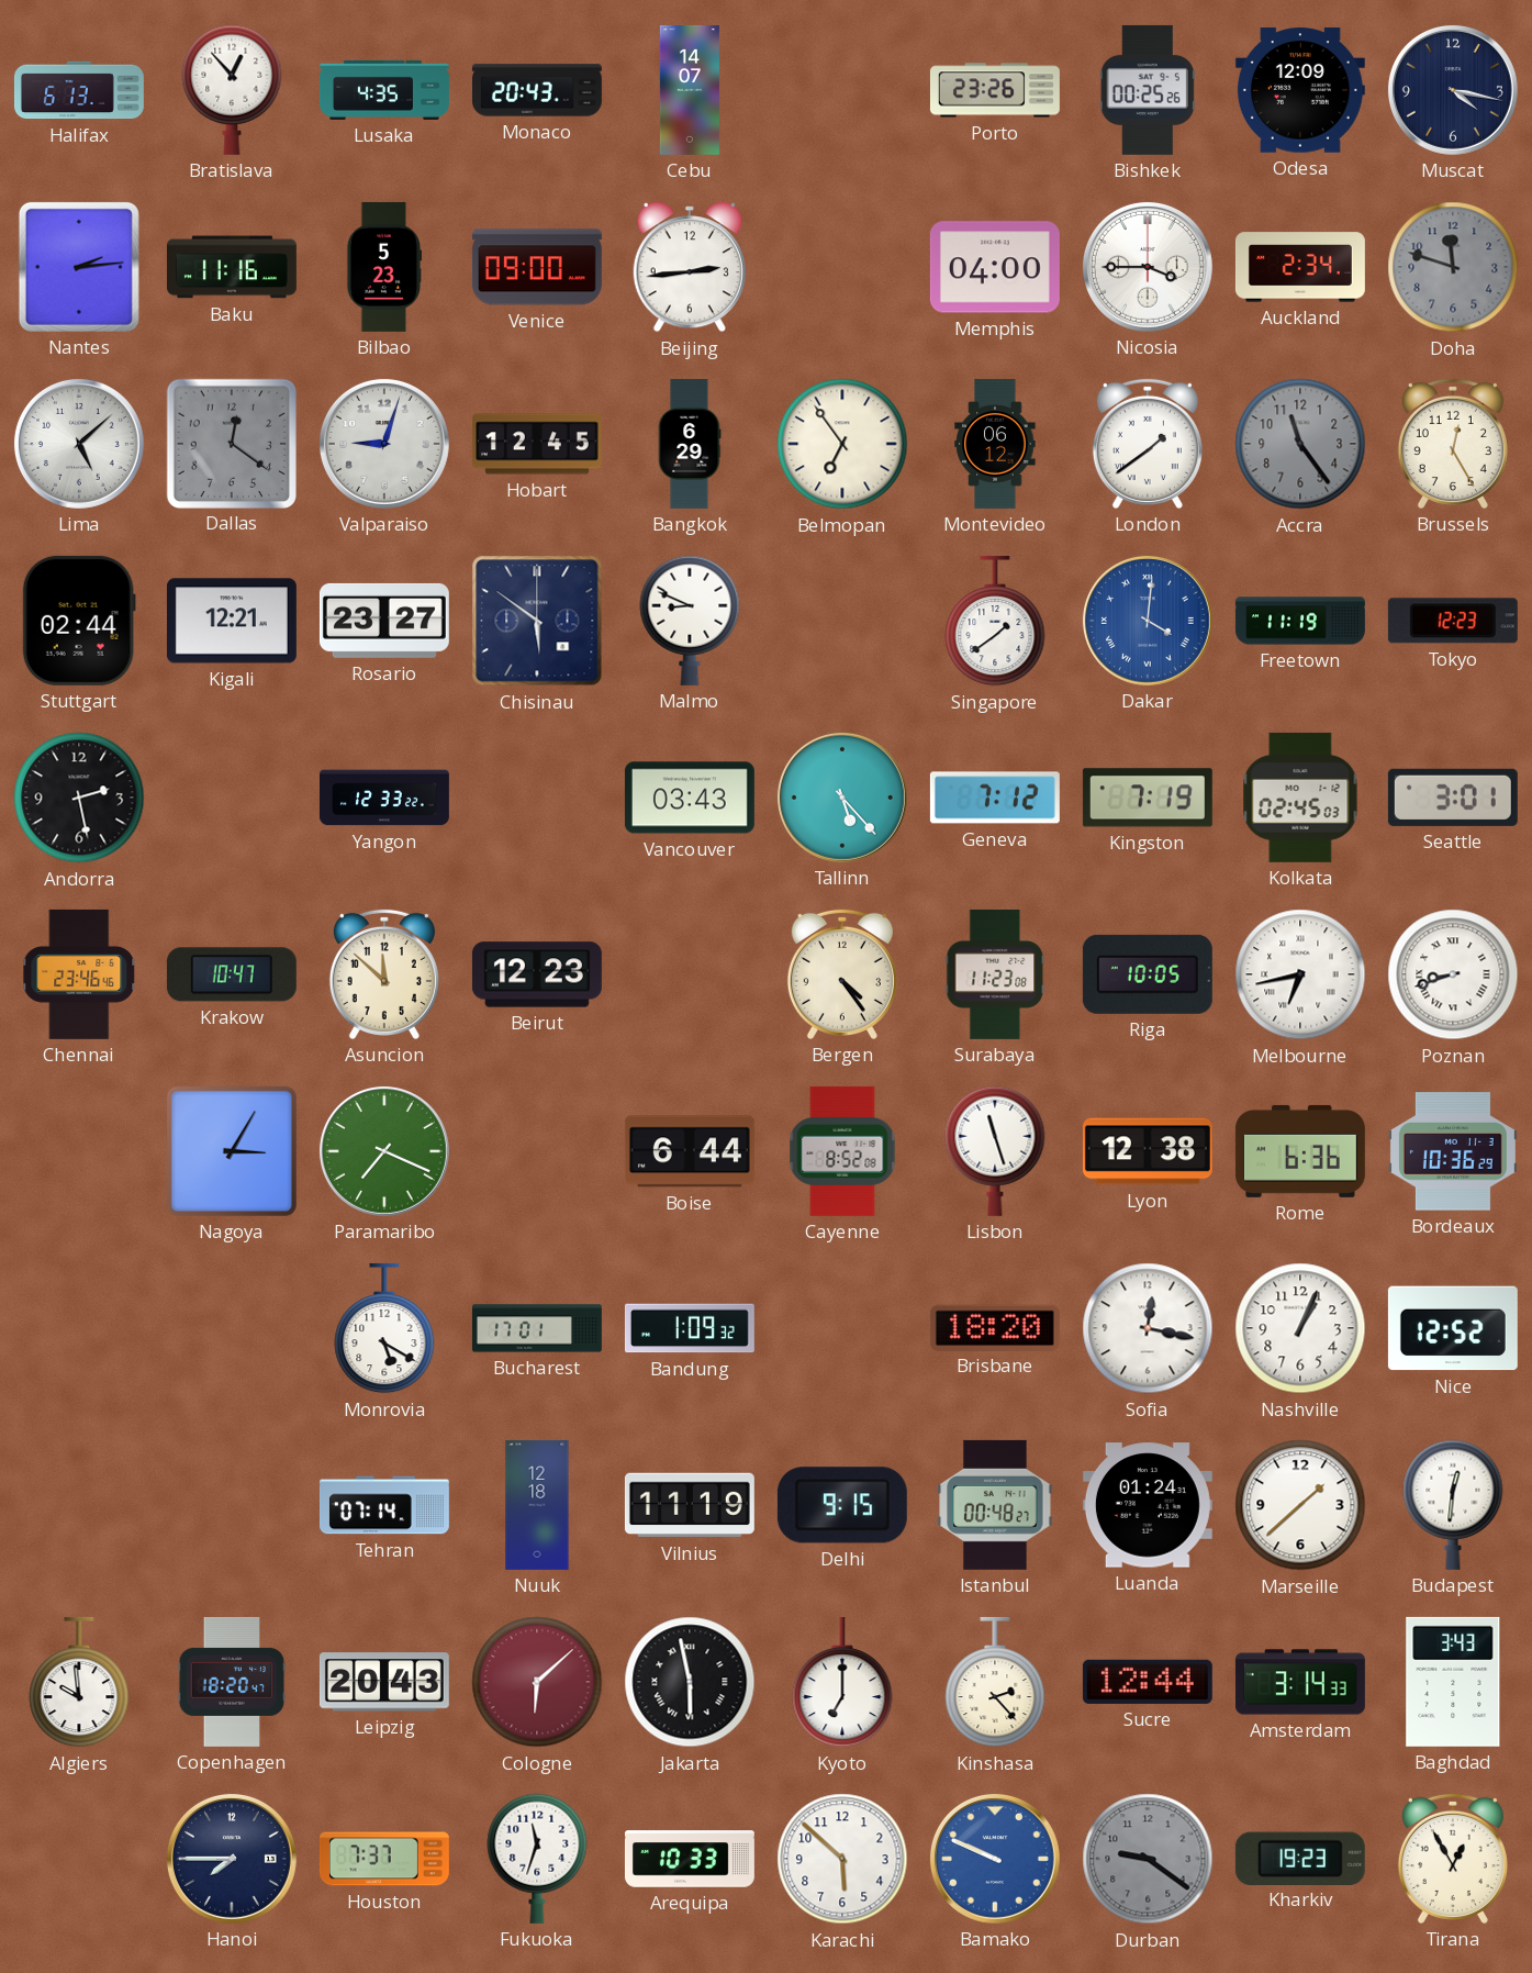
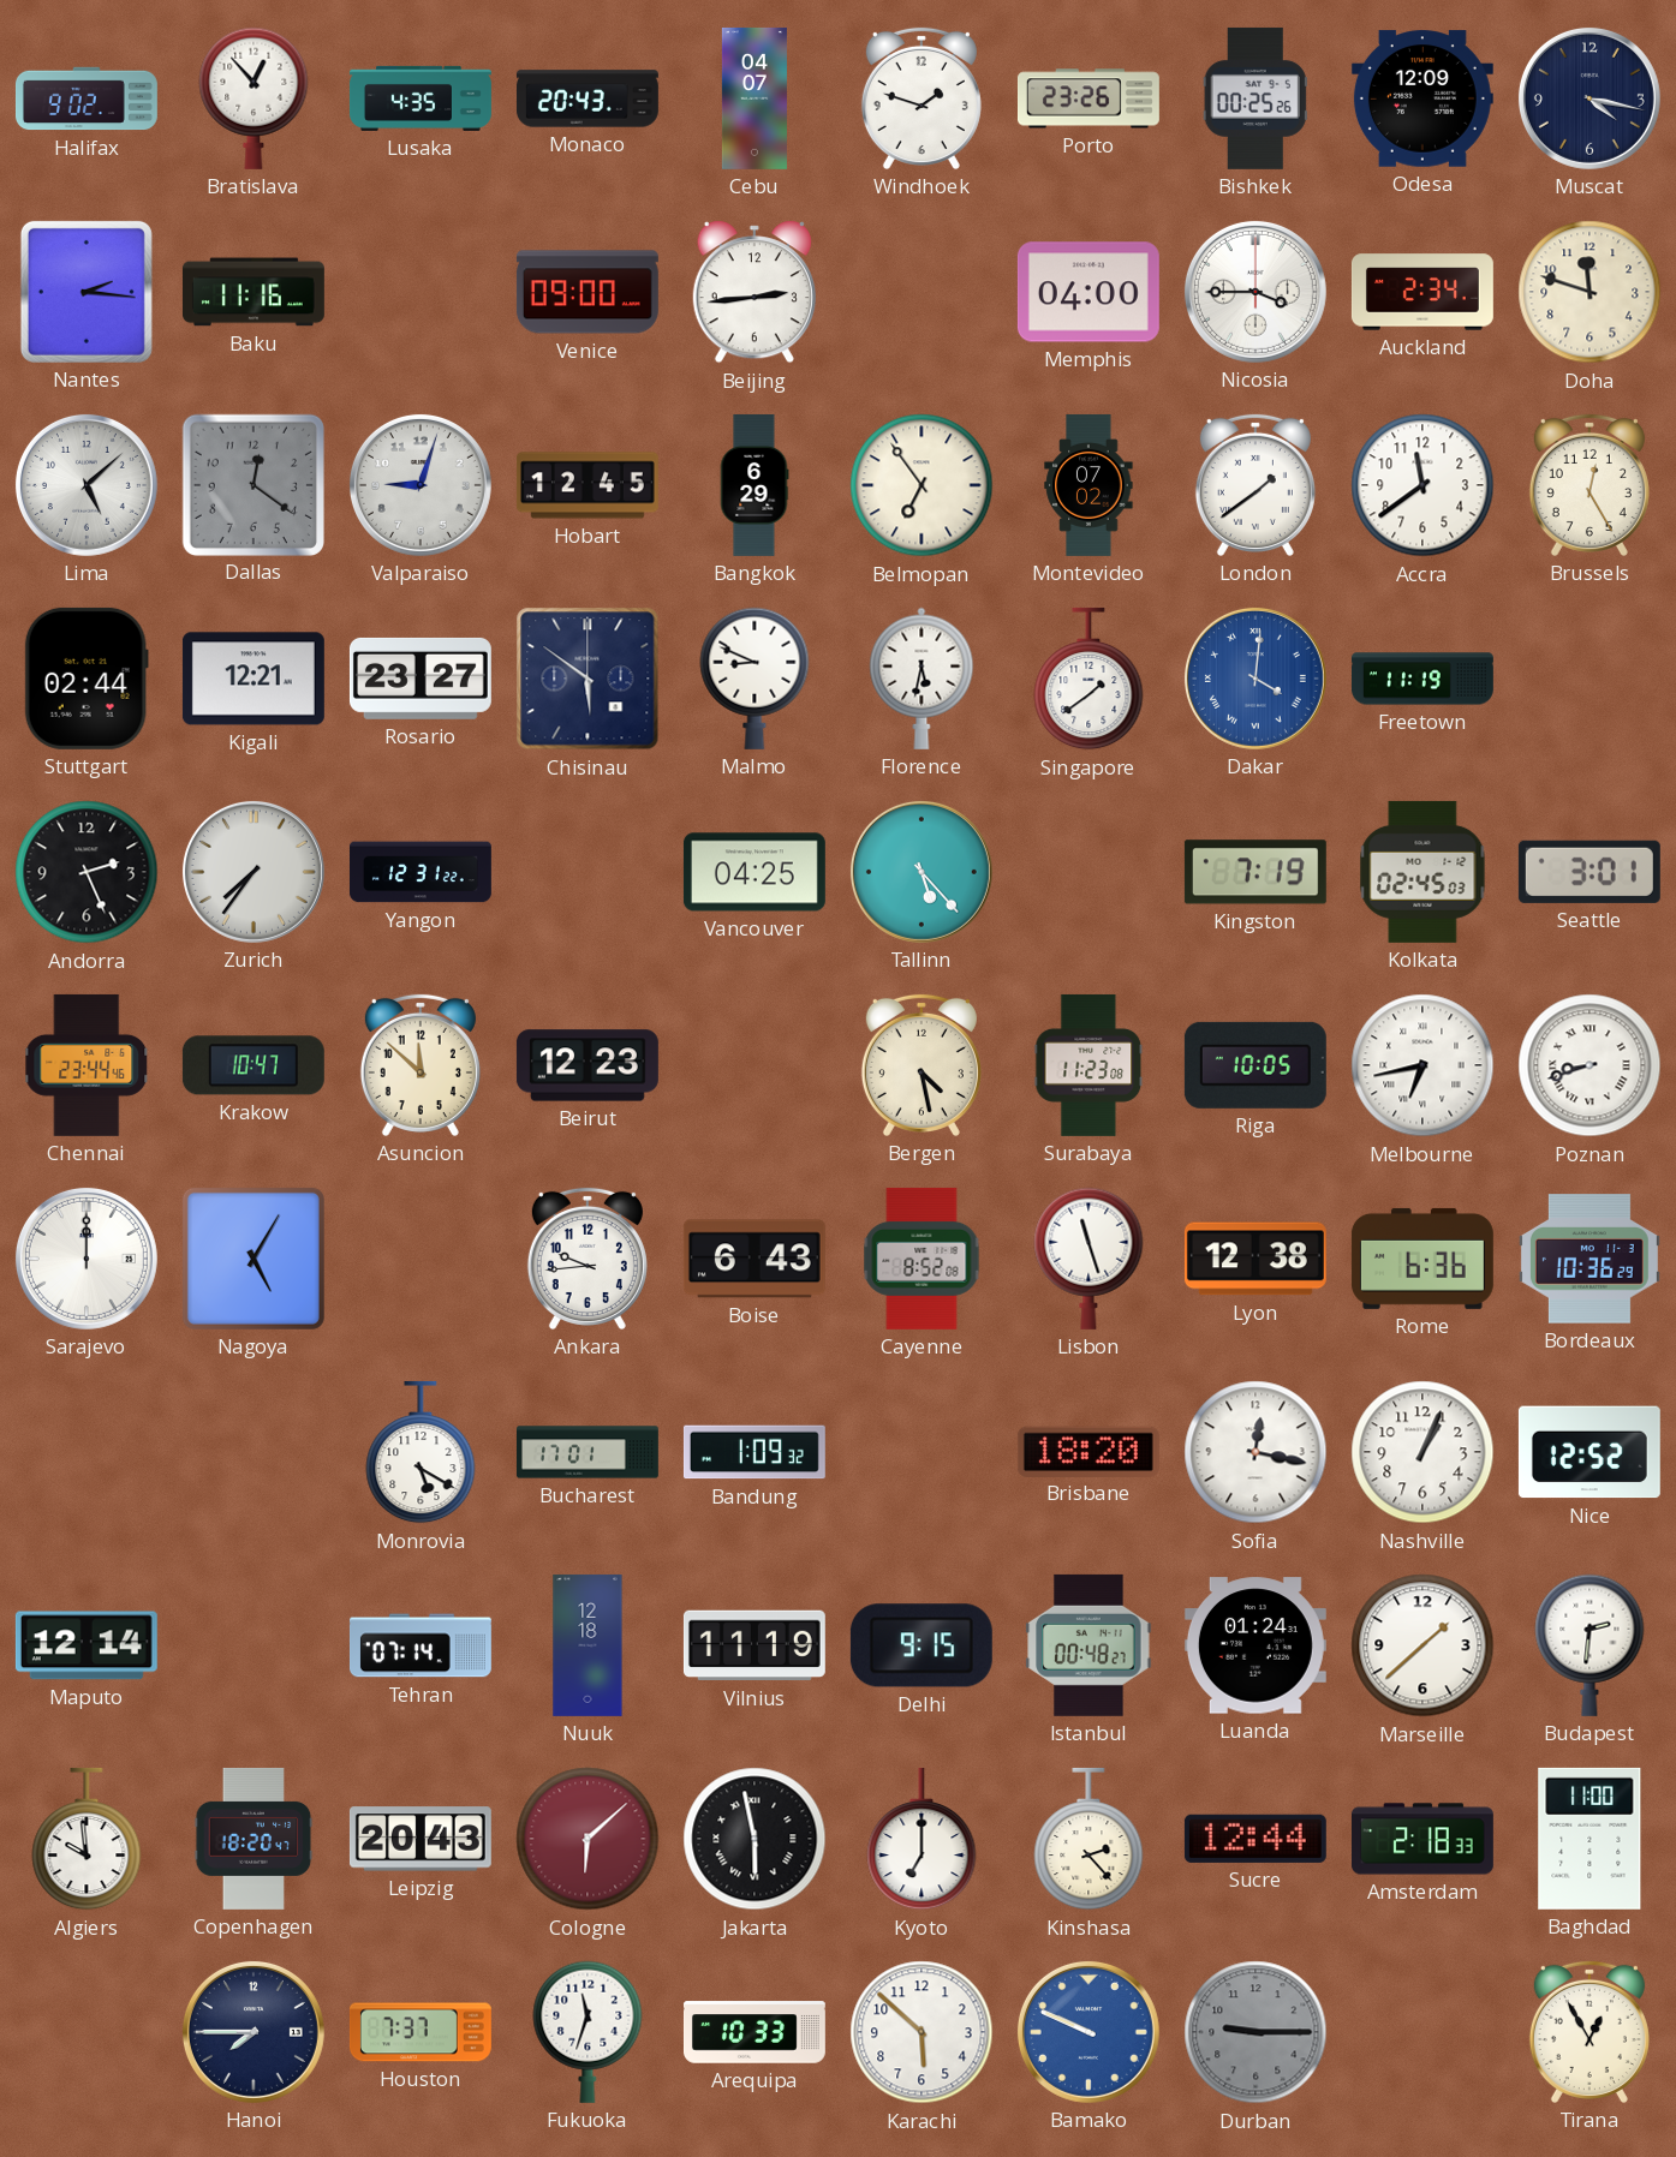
Halifax: 6:13 -> 9:02
Cebu: 14:07 -> 04:07
Windhoek: none -> 1:48
Nantes: 2:14 -> 2:16
Bilbao: 5:23 -> none
Doha dial: grey -> cream
Montevideo: 06:12 -> 07:02
Accra: 11:24 -> 11:39
Accra dial: grey -> white
Florence: none -> 5:32
Tokyo: 12:23 -> none
Andorra: 2:28 -> 2:26
Zurich: none -> 7:36
Yangon: 12:33 -> 12:31
Vancouver: 03:43 -> 04:25
Geneva: 7:12 -> none
Chennai: 23:46 -> 23:44
Bergen: 4:24 -> 4:28
Sarajevo: none -> 12:00
Nagoya: 3:05 -> 5:05
Paramaribo: 7:19 -> none
Ankara: none -> 9:44
Boise: 6:44 -> 6:43
Maputo: none -> 12:14
Budapest: 12:31 -> 2:31
Amsterdam: 3:14 -> 2:18
Baghdad: 3:43 -> 11:00
Durban: 9:21 -> 9:15
Kharkiv: 19:23 -> none
